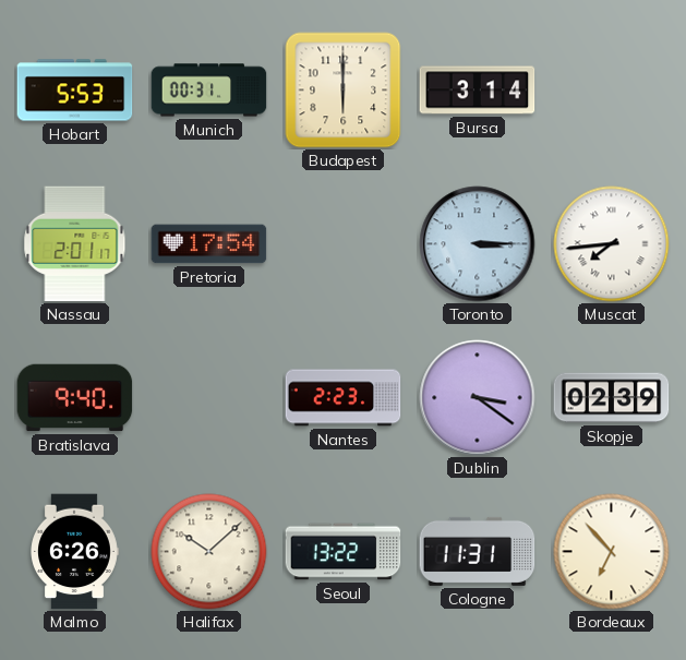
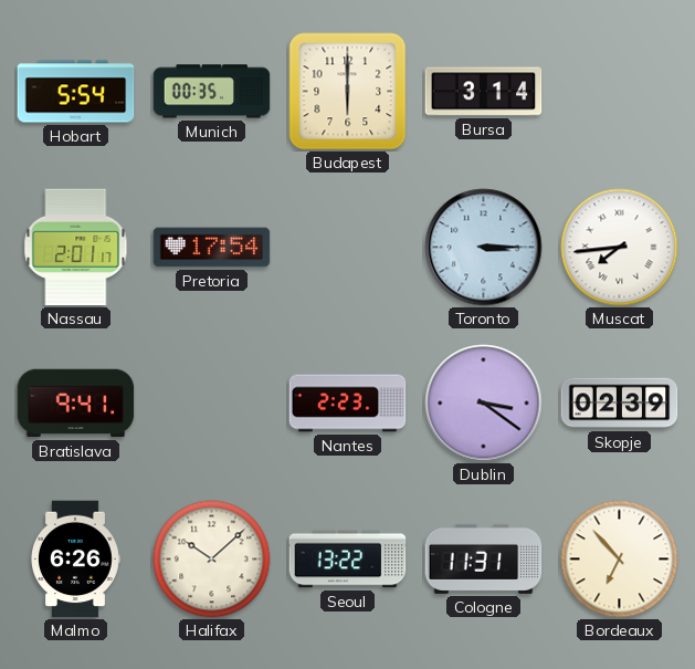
Hobart: 5:53 -> 5:54
Munich: 00:31 -> 00:35
Bratislava: 9:40 -> 9:41
